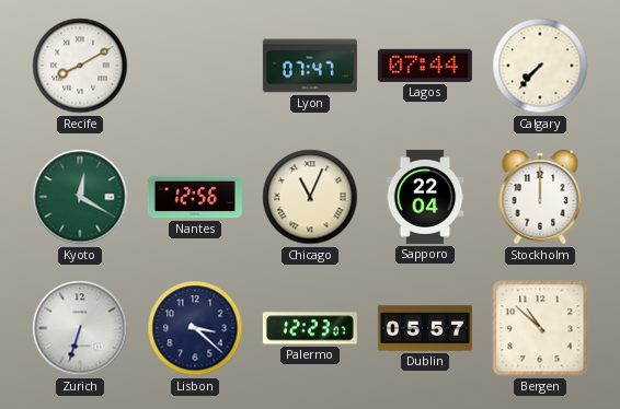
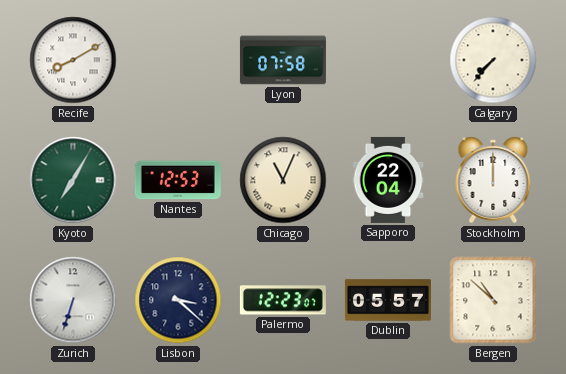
Lyon: 07:47 -> 07:58
Lagos: 07:44 -> none
Kyoto: 12:20 -> 7:05
Nantes: 12:56 -> 12:53
